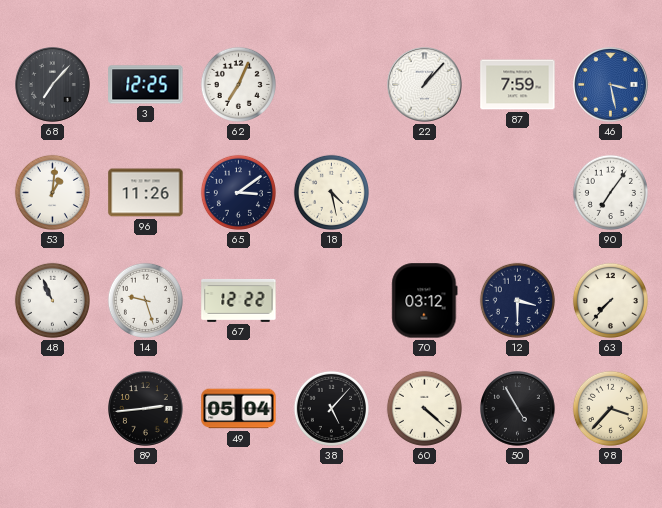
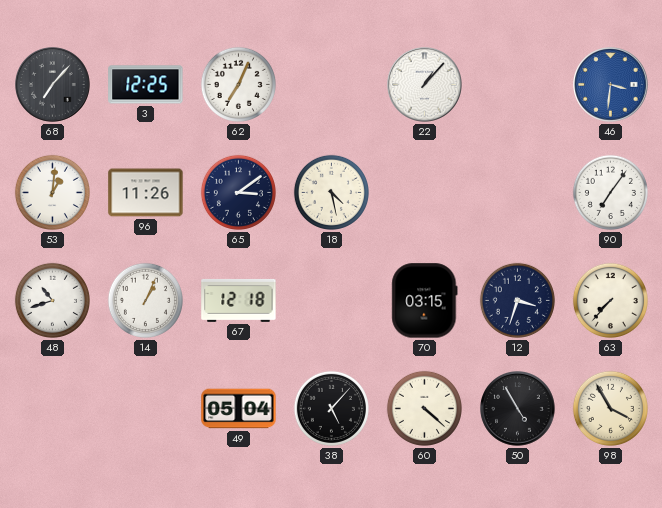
87: 7:59 -> none
46: 3:28 -> 3:31
48: 10:56 -> 10:42
14: 9:27 -> 1:04
67: 12:22 -> 12:18
70: 03:12 -> 03:15
12: 3:30 -> 3:33
89: 2:44 -> none
98: 3:37 -> 3:55
